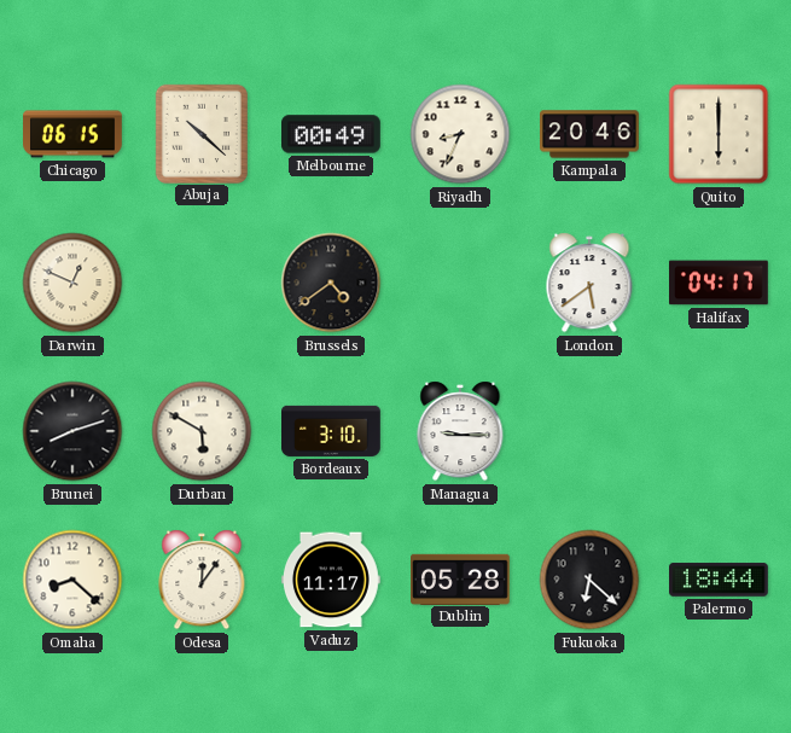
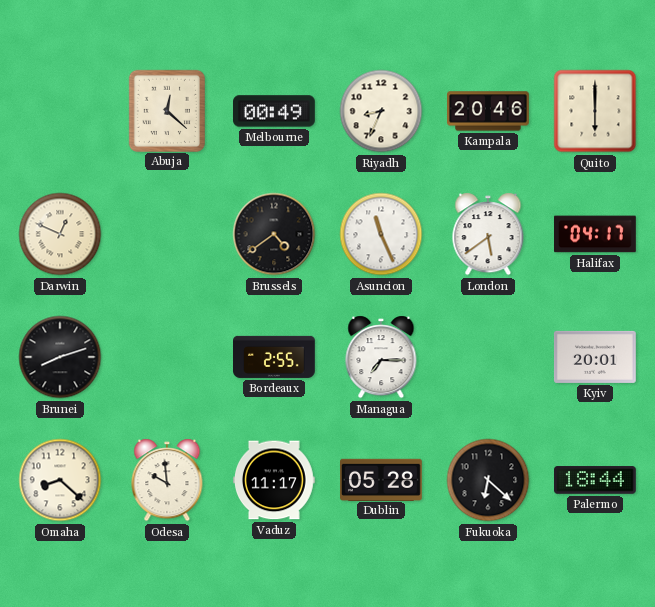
Chicago: 06:15 -> none
Abuja: 10:22 -> 12:22
Asuncion: none -> 11:26
Durban: 5:50 -> none
Bordeaux: 3:10 -> 2:55
Managua: 9:15 -> 7:15
Kyiv: none -> 20:01
Odesa: 12:06 -> 9:59
